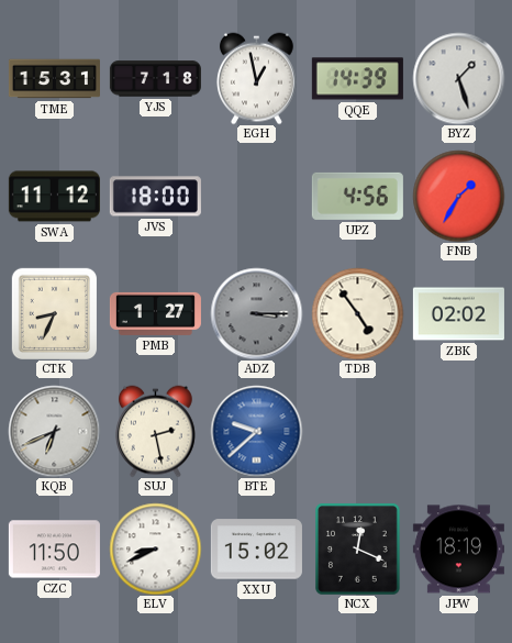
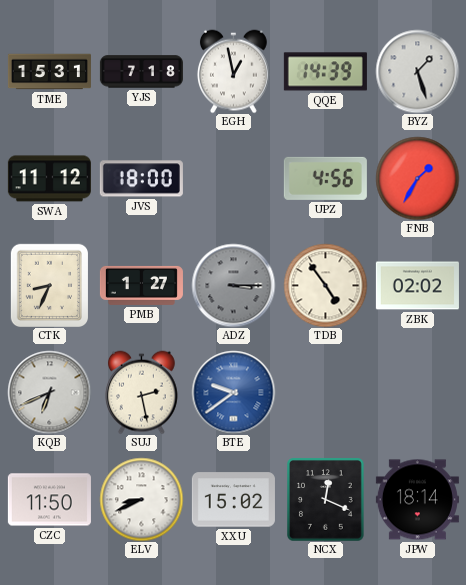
BTE: 9:38 -> 9:39
JPW: 18:19 -> 18:14
